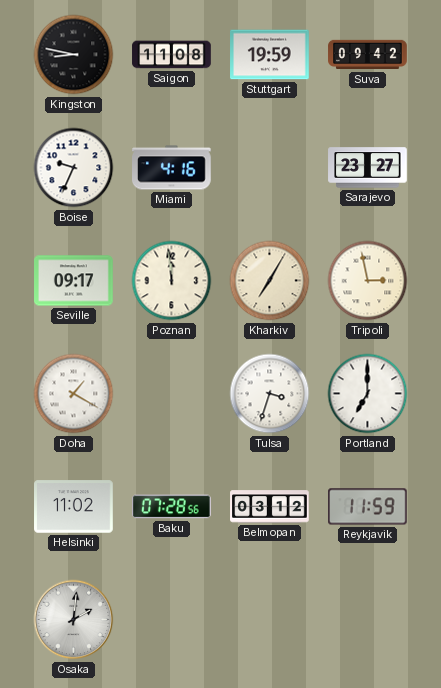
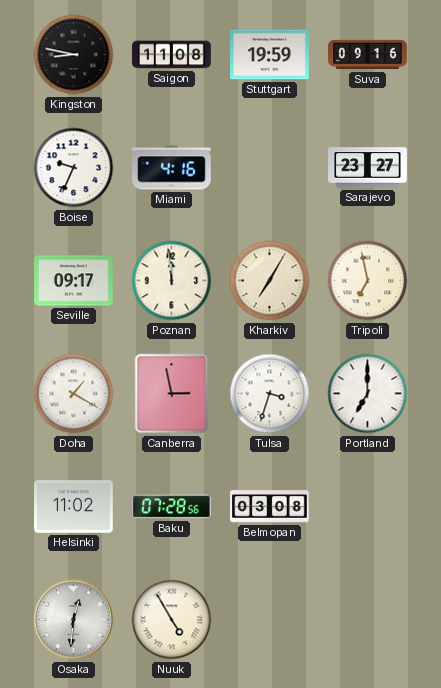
Suva: 09:42 -> 09:16
Tripoli: 2:58 -> 6:58
Canberra: none -> 2:58
Belmopan: 03:12 -> 03:08
Reykjavik: 11:59 -> none
Osaka: 2:01 -> 12:31
Nuuk: none -> 4:55
